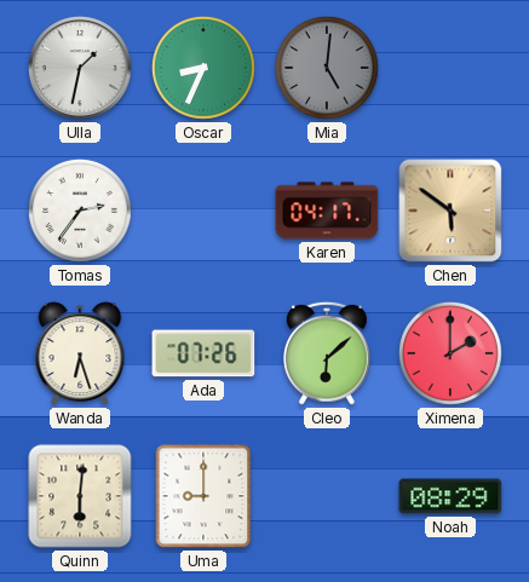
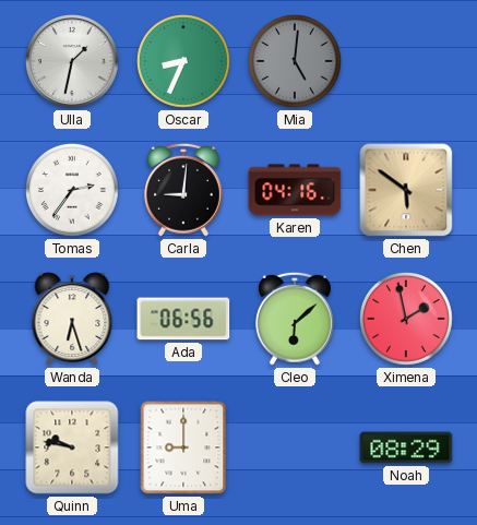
Carla: none -> 9:01
Karen: 04:17 -> 04:16
Ada: 07:26 -> 06:56
Ximena: 2:00 -> 1:58
Quinn: 6:01 -> 9:47
